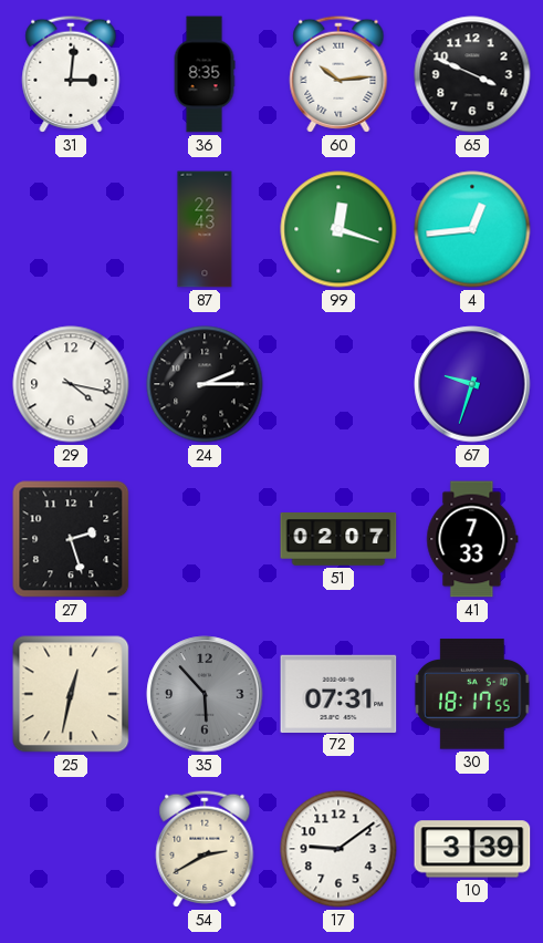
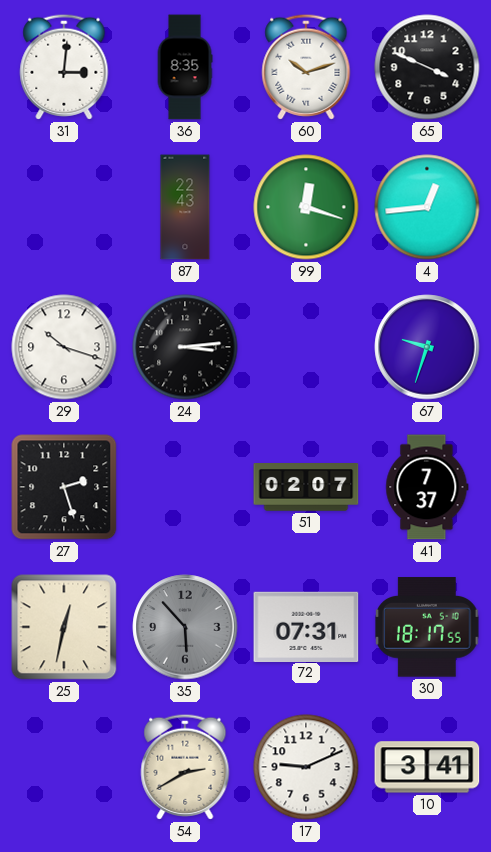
60: 10:14 -> 10:12
29: 4:17 -> 10:18
24: 2:15 -> 3:14
41: 7:33 -> 7:37
17: 9:09 -> 9:11
10: 3:39 -> 3:41
